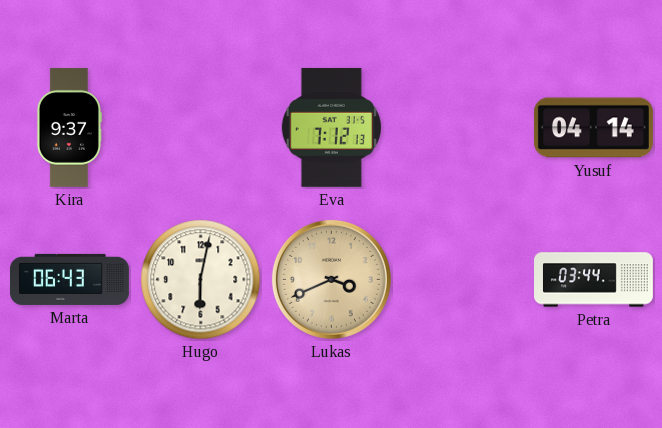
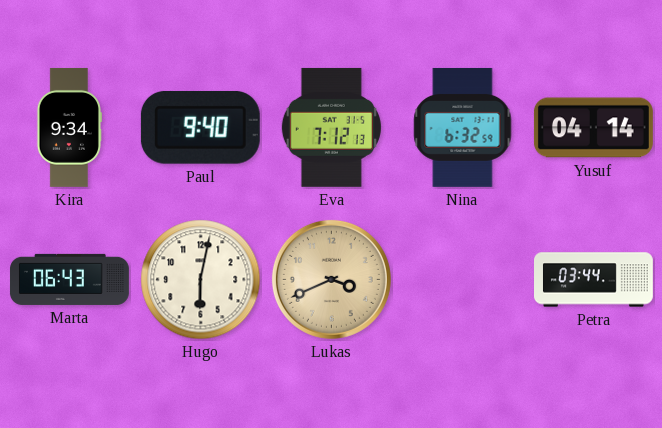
Kira: 9:37 -> 9:34
Paul: none -> 9:40
Nina: none -> 6:32
